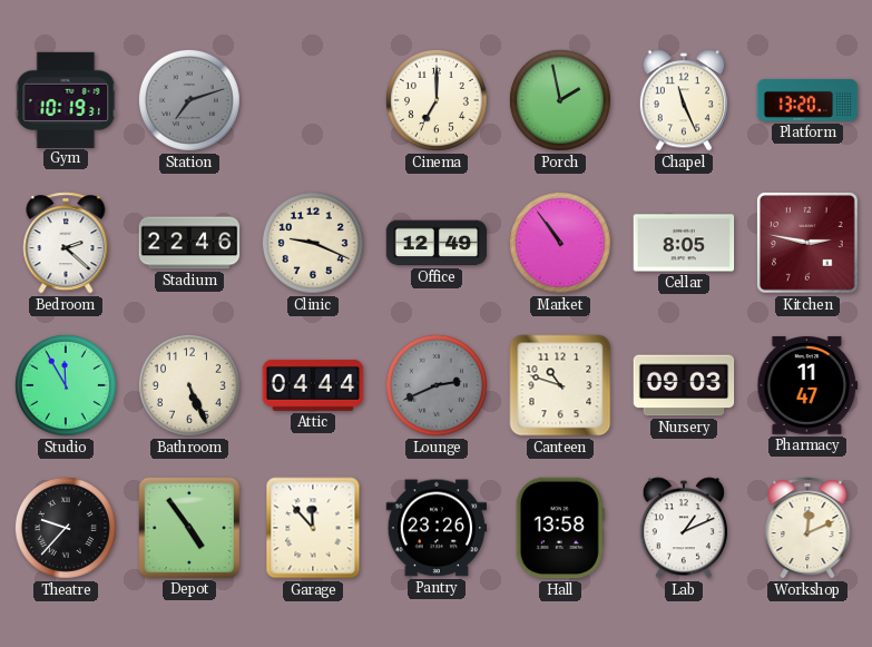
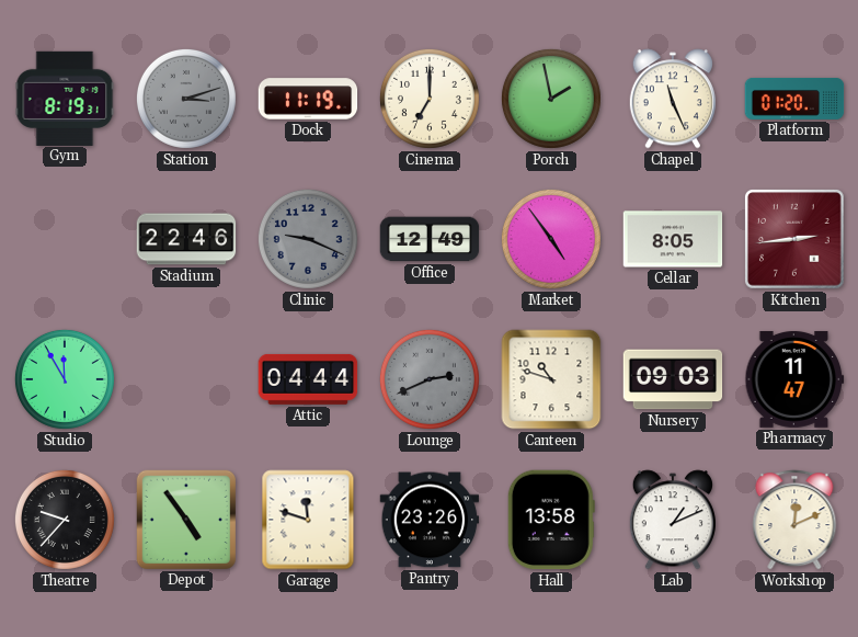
Gym: 10:19 -> 8:19
Station: 7:12 -> 3:12
Dock: none -> 11:19
Platform: 13:20 -> 01:20
Bedroom: 2:22 -> none
Clinic dial: cream -> grey
Market: 10:54 -> 4:54
Kitchen: 2:47 -> 2:44
Bathroom: 5:26 -> none
Garage: 11:53 -> 11:48
